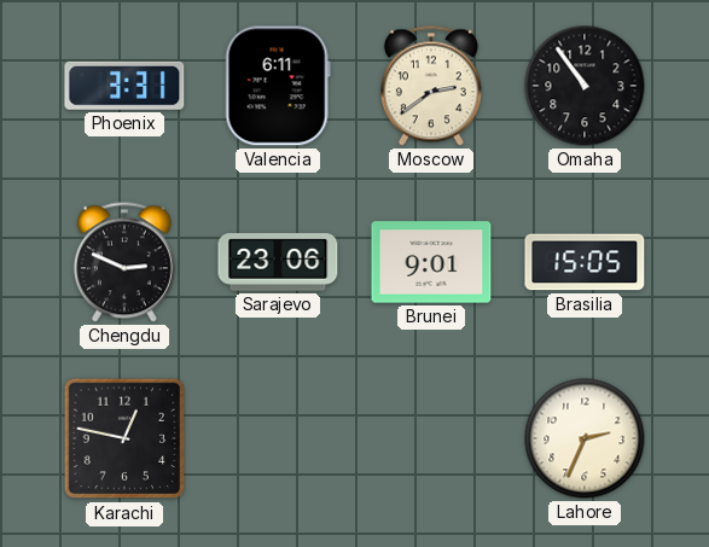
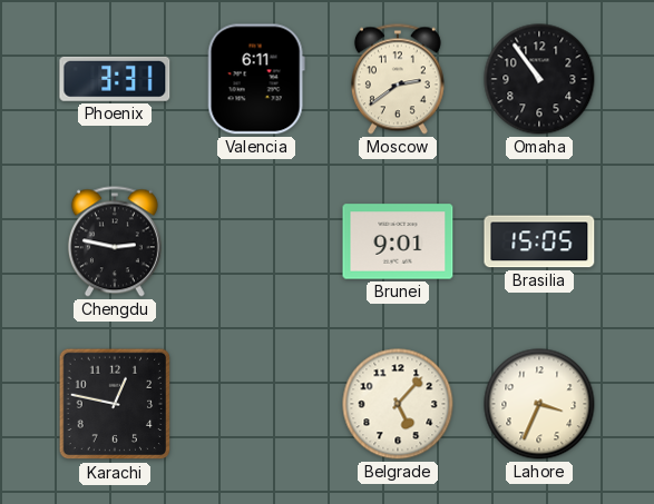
Chengdu: 2:49 -> 2:47
Sarajevo: 23:06 -> none
Belgrade: none -> 5:07
Lahore: 2:34 -> 3:34
